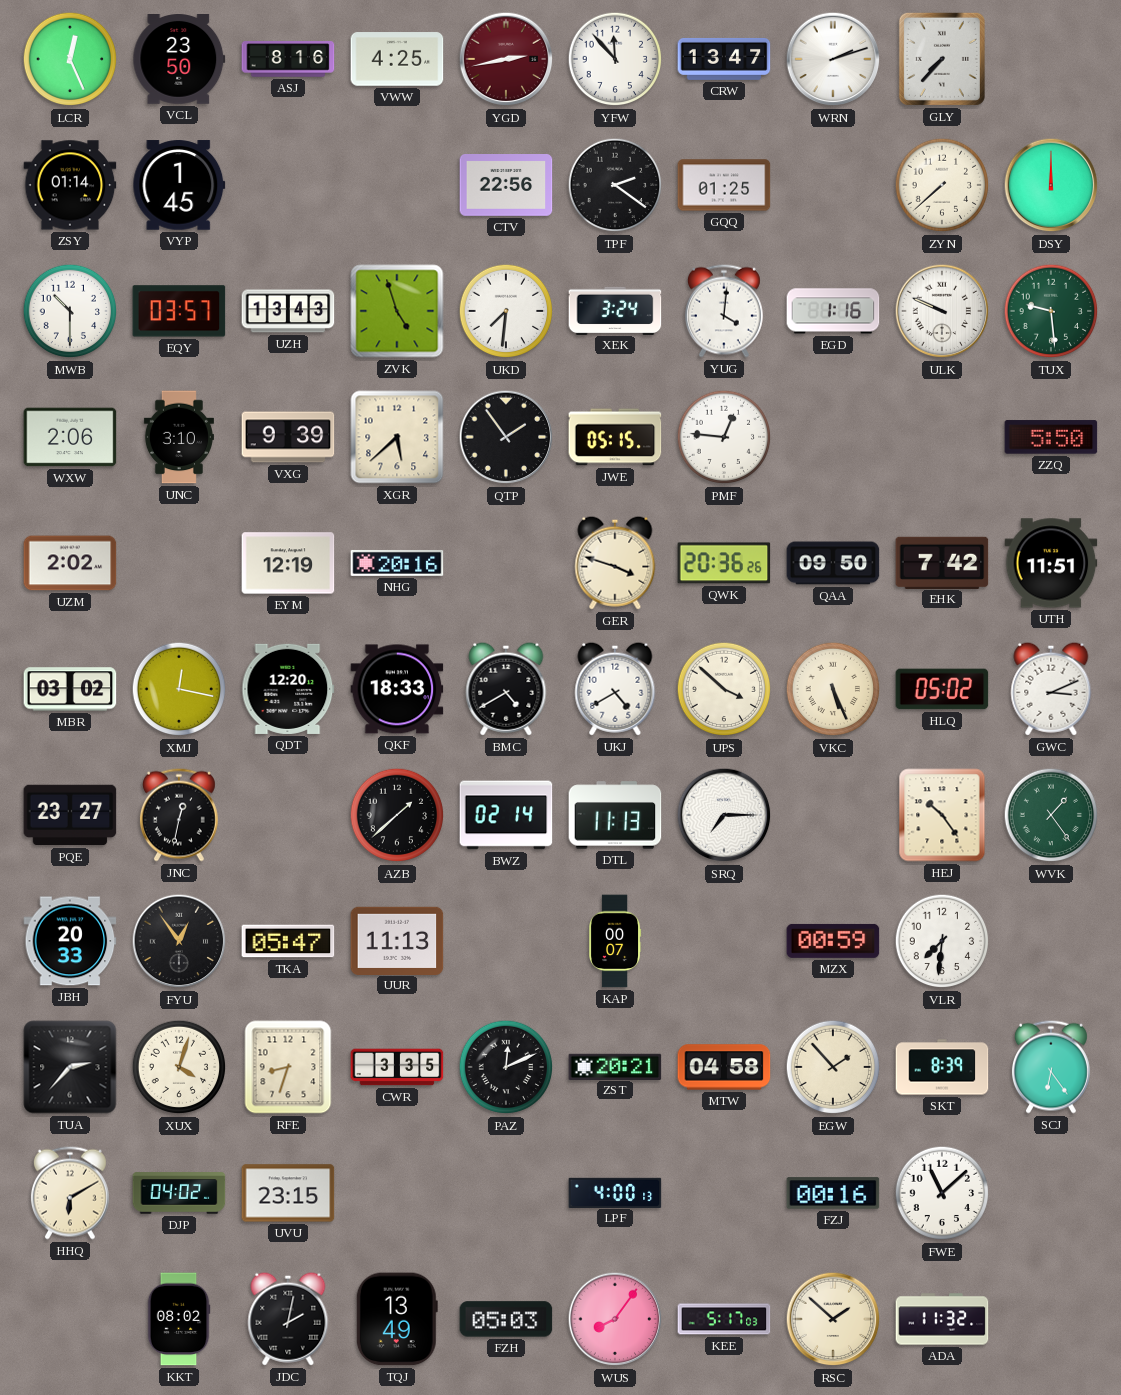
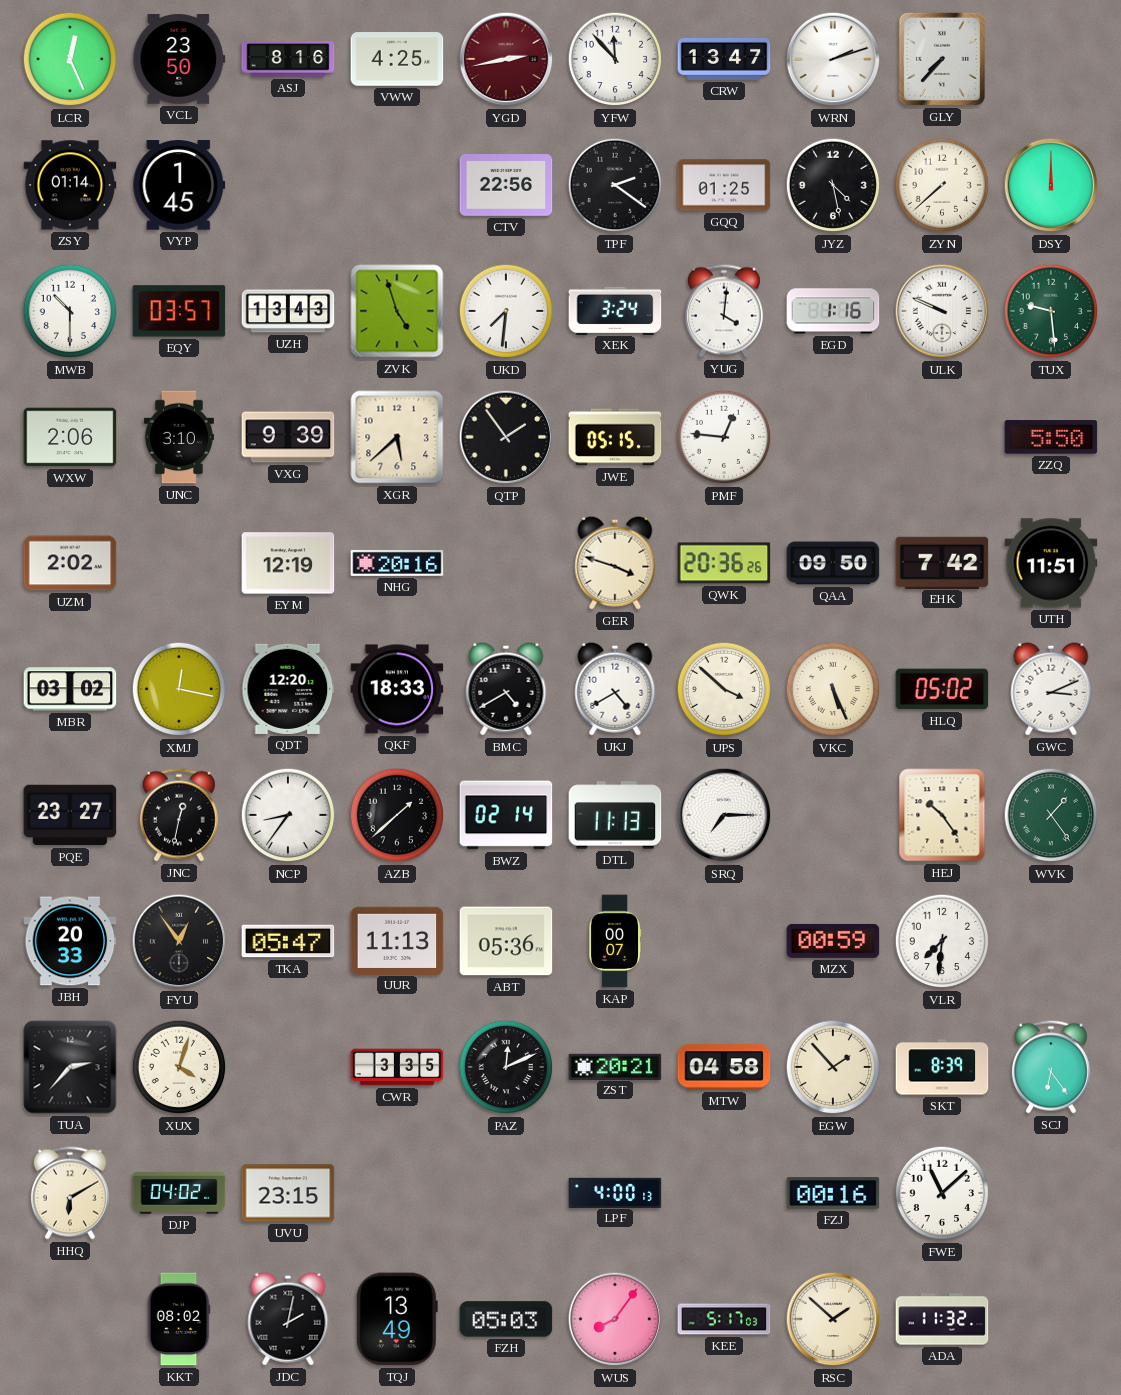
JYZ: none -> 4:28
NCP: none -> 8:36
ABT: none -> 05:36
RFE: 8:33 -> none
